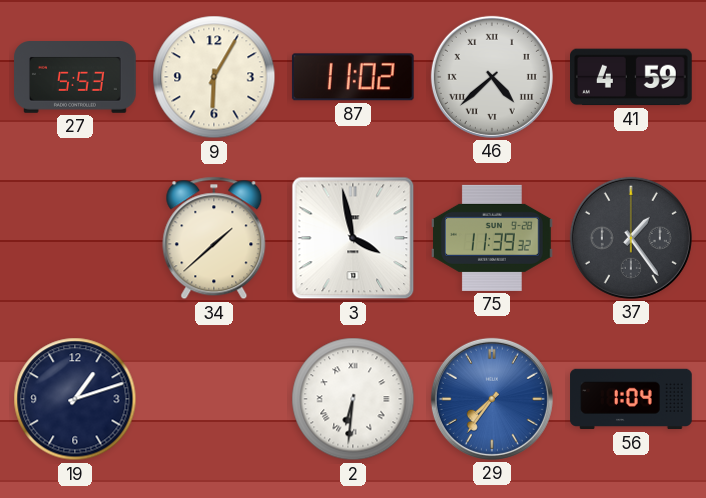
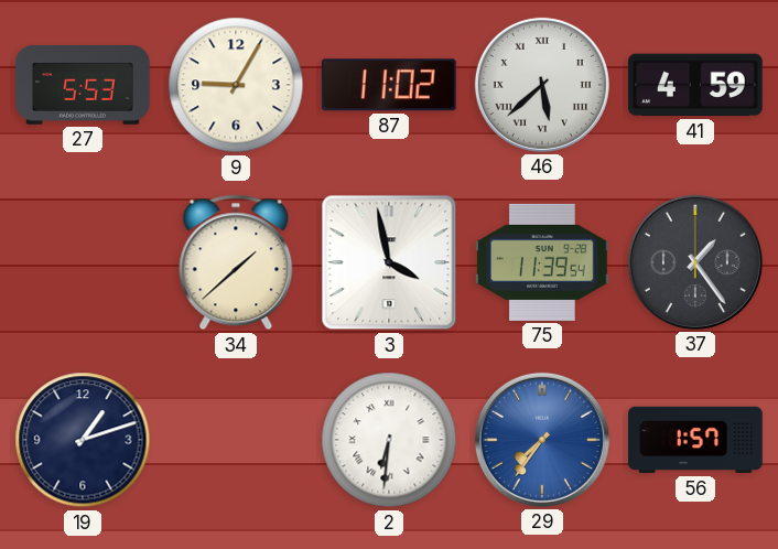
9: 6:05 -> 9:05
46: 4:38 -> 5:38
75: 11:39:32 -> 11:39:54
56: 1:04 -> 1:57
